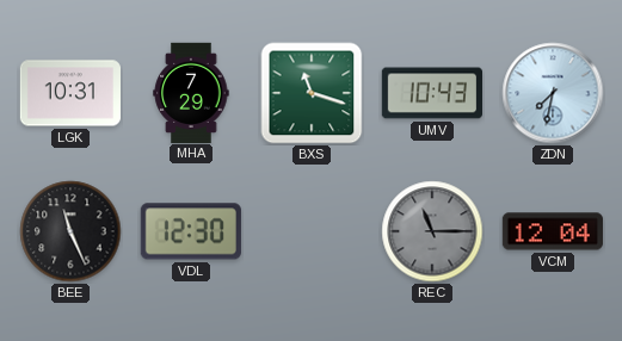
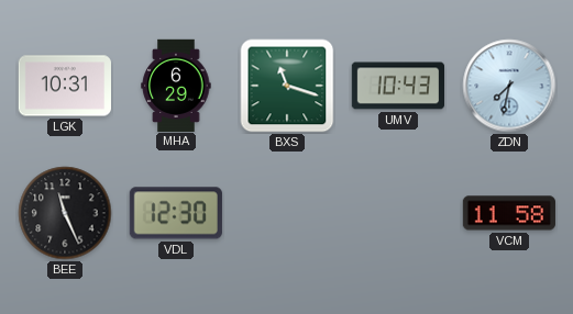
MHA: 7:29 -> 6:29
REC: 11:15 -> none
VCM: 12:04 -> 11:58
